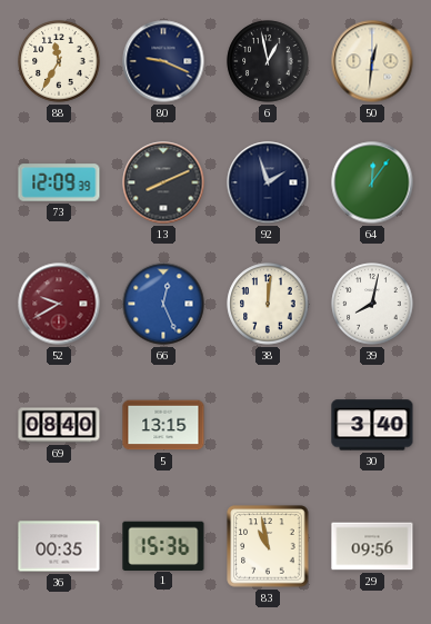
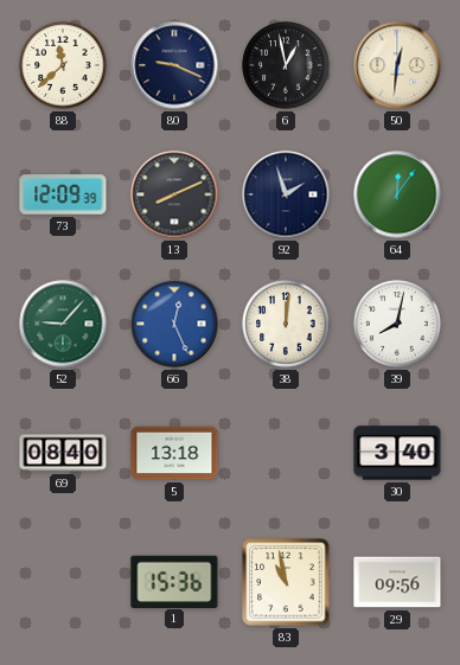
88: 11:35 -> 11:38
52: 9:40 -> 9:07
52 dial: burgundy -> green
5: 13:15 -> 13:18
36: 00:35 -> none
